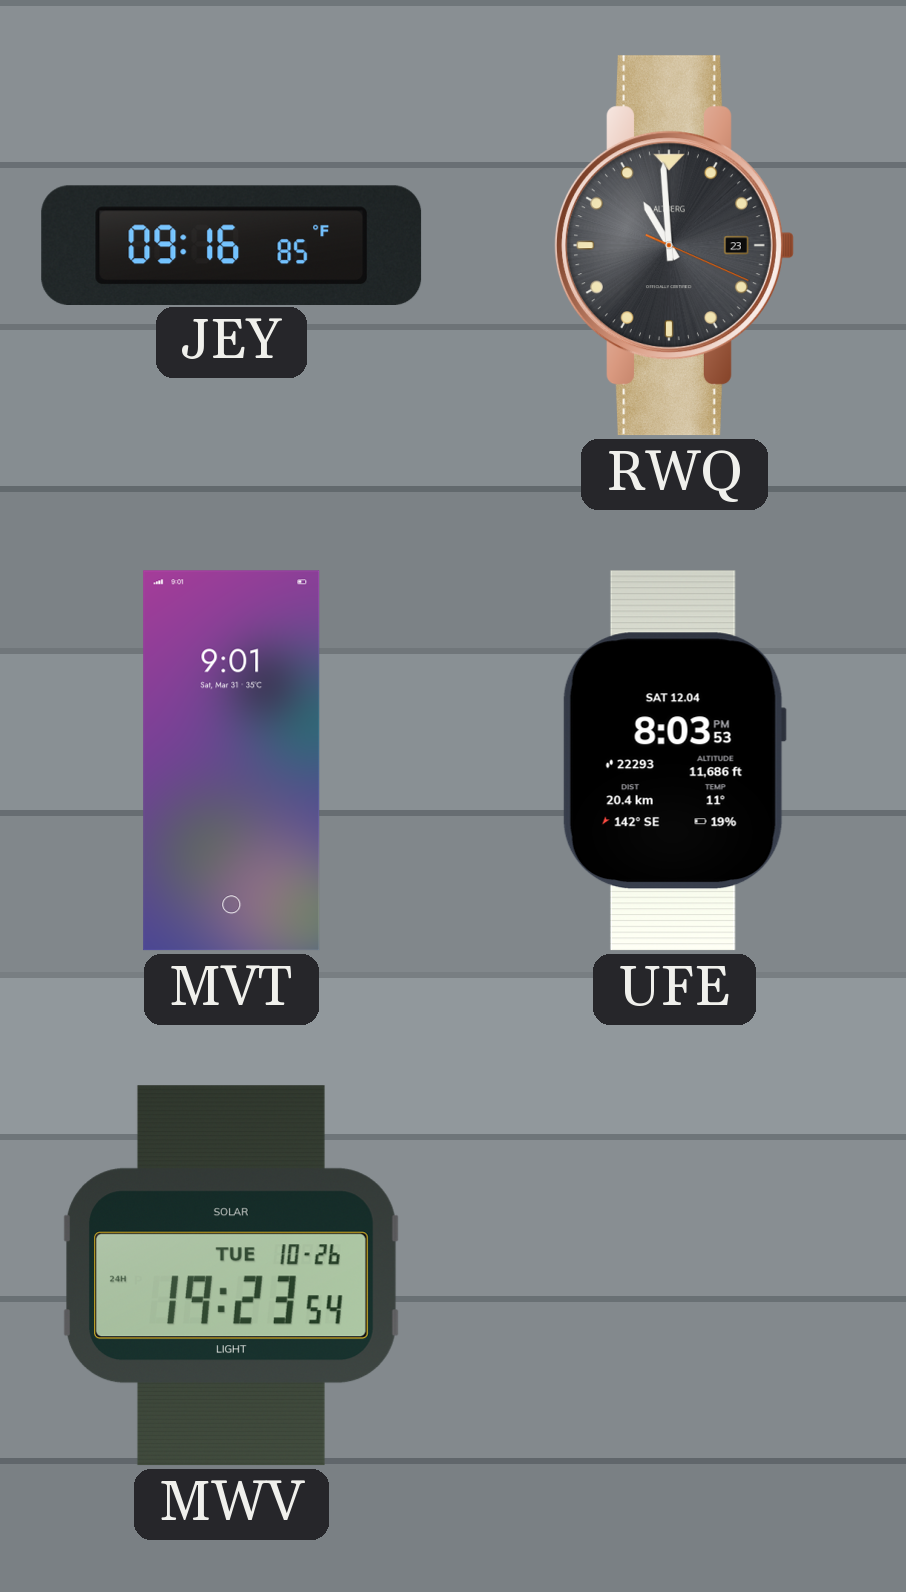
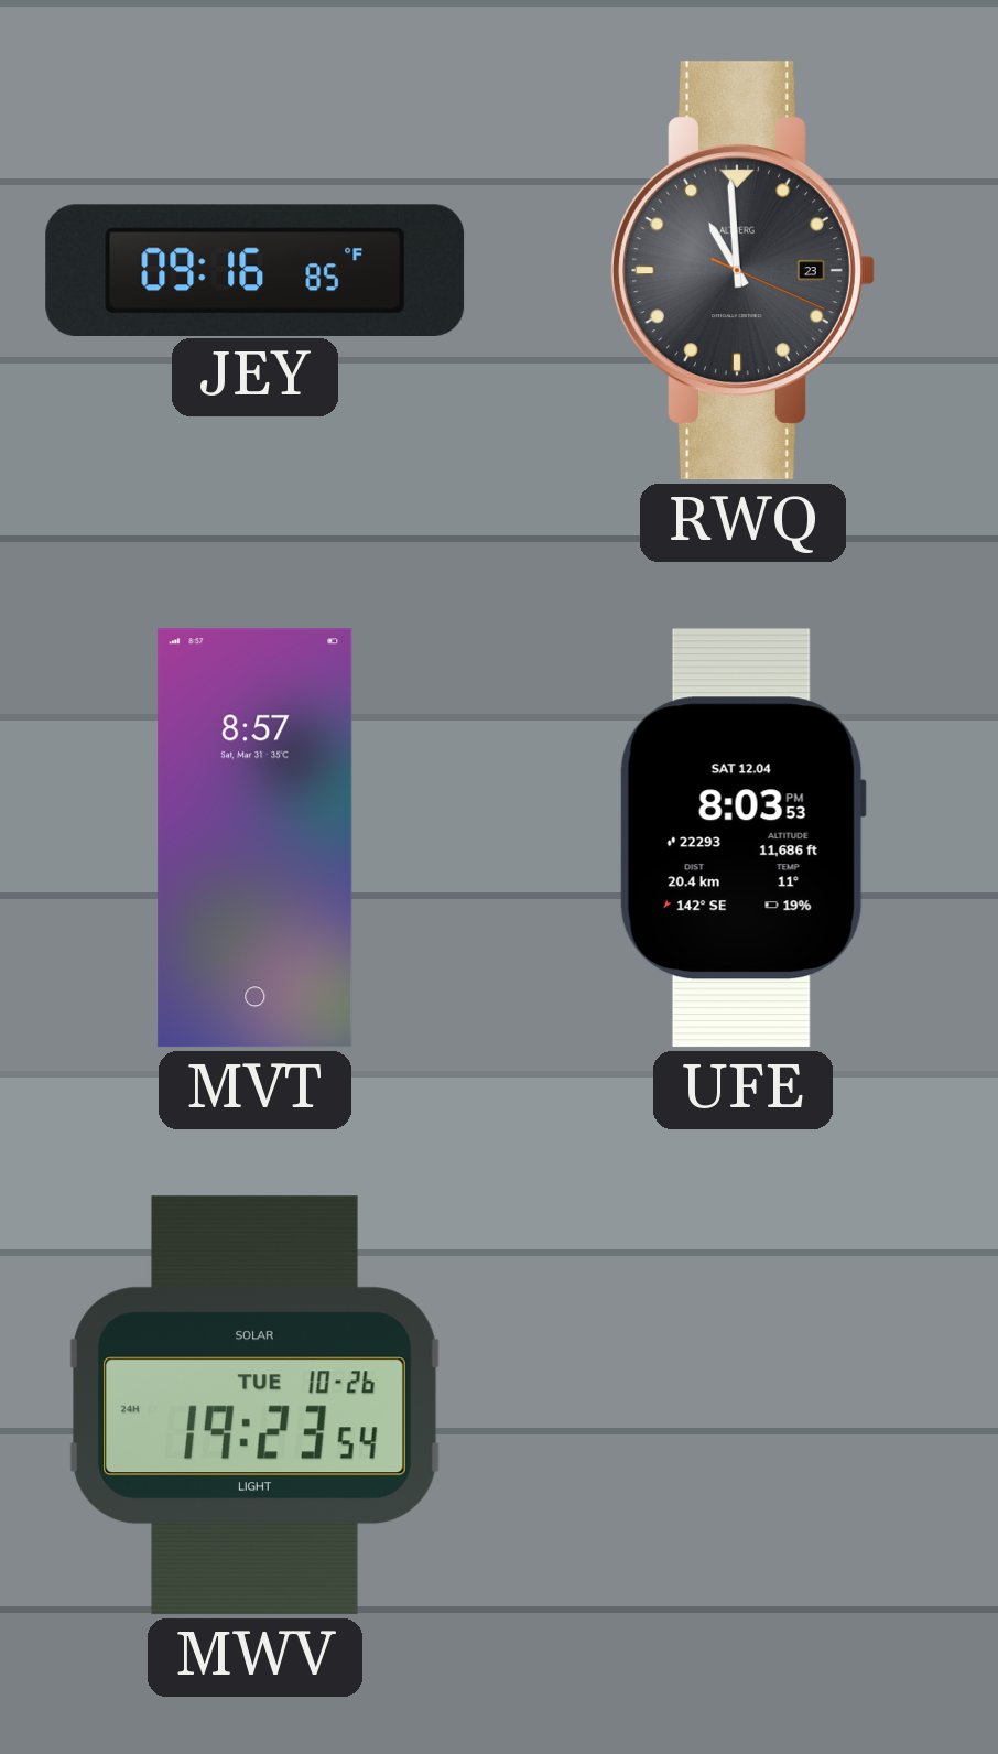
MVT: 9:01 -> 8:57
